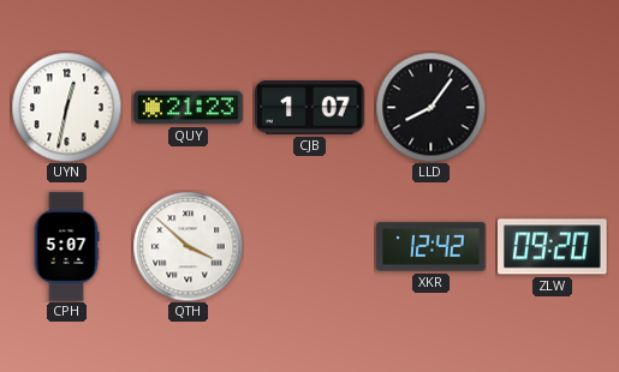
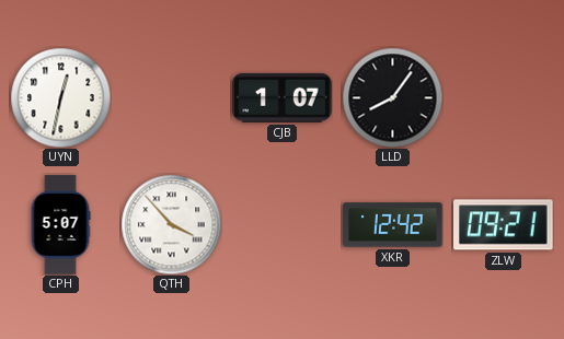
QUY: 21:23 -> none
QTH: 3:52 -> 3:53
ZLW: 09:20 -> 09:21
